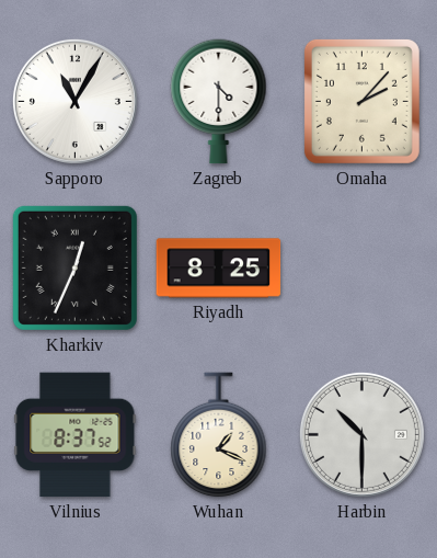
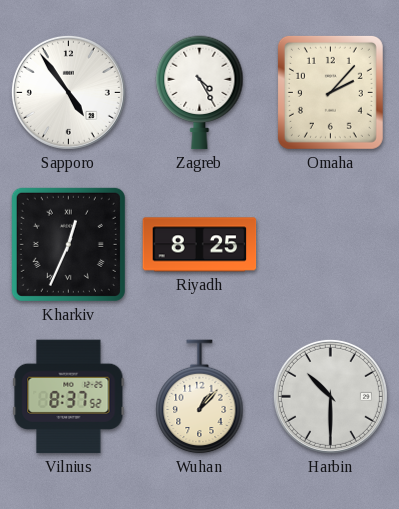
Sapporo: 11:05 -> 4:54
Zagreb: 4:30 -> 4:25
Wuhan: 1:19 -> 1:07
